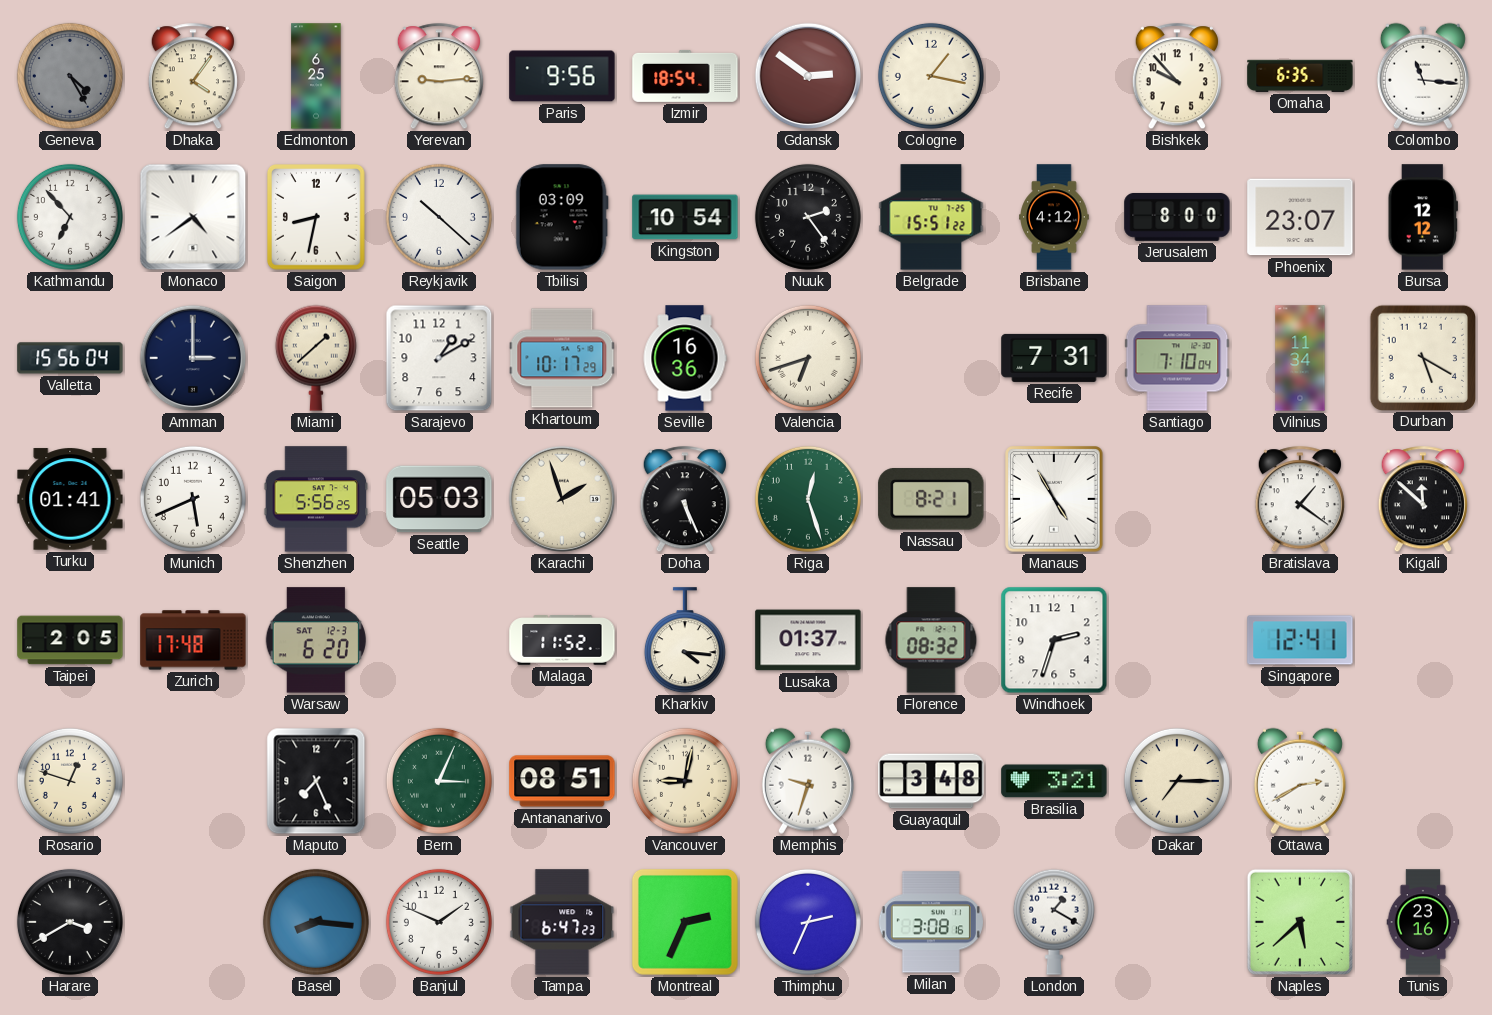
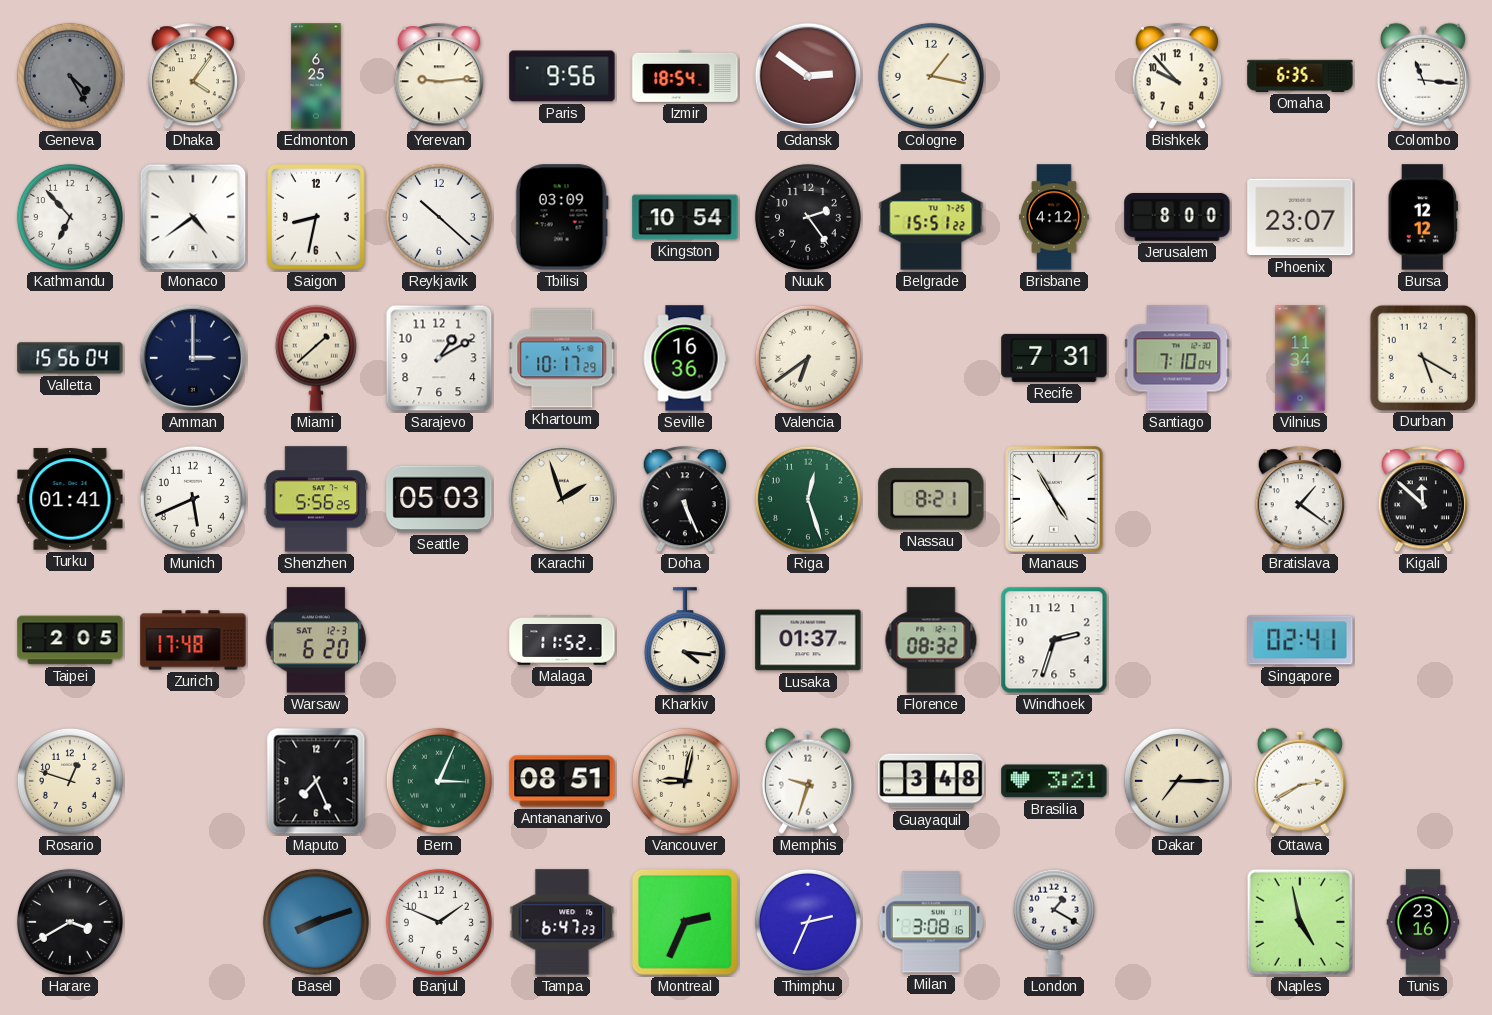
Valencia: 6:42 -> 6:39
Singapore: 12:41 -> 02:41
Basel: 8:16 -> 8:12
Naples: 5:38 -> 4:58
